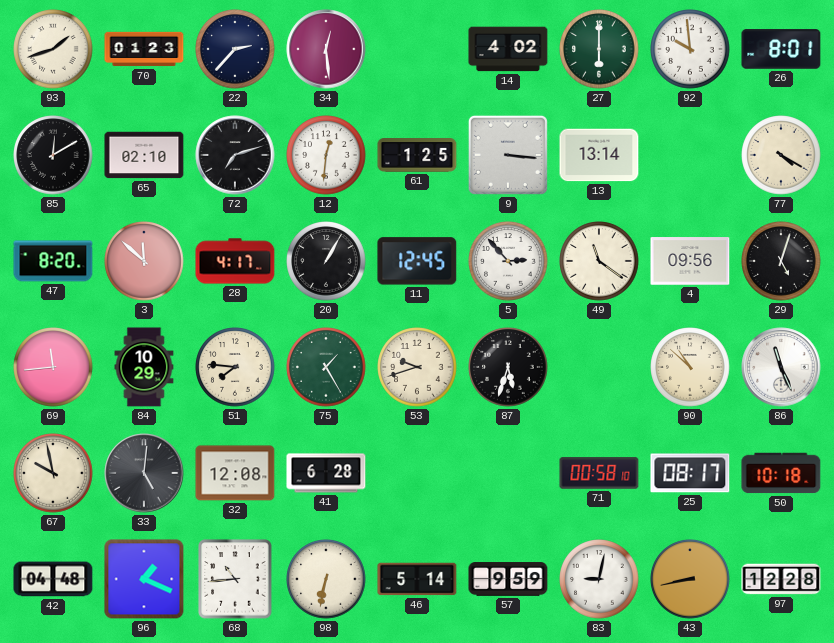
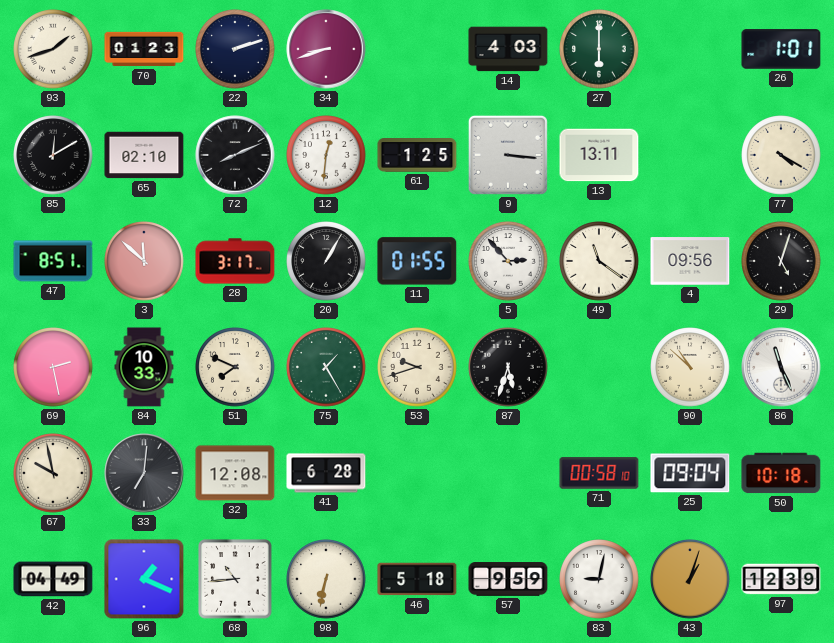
22: 2:37 -> 2:12
34: 12:29 -> 8:42
14: 4:02 -> 4:03
92: 9:59 -> none
26: 8:01 -> 1:01
72: 7:12 -> 8:11
13: 13:14 -> 13:11
47: 8:20 -> 8:51
28: 4:17 -> 3:17
11: 12:45 -> 01:55
69: 11:44 -> 2:28
84: 10:29 -> 10:33
51: 7:46 -> 7:49
33: 5:01 -> 7:01
25: 08:17 -> 09:04
42: 04:48 -> 04:49
46: 5:14 -> 5:18
43: 8:43 -> 1:03
97: 12:28 -> 12:39
